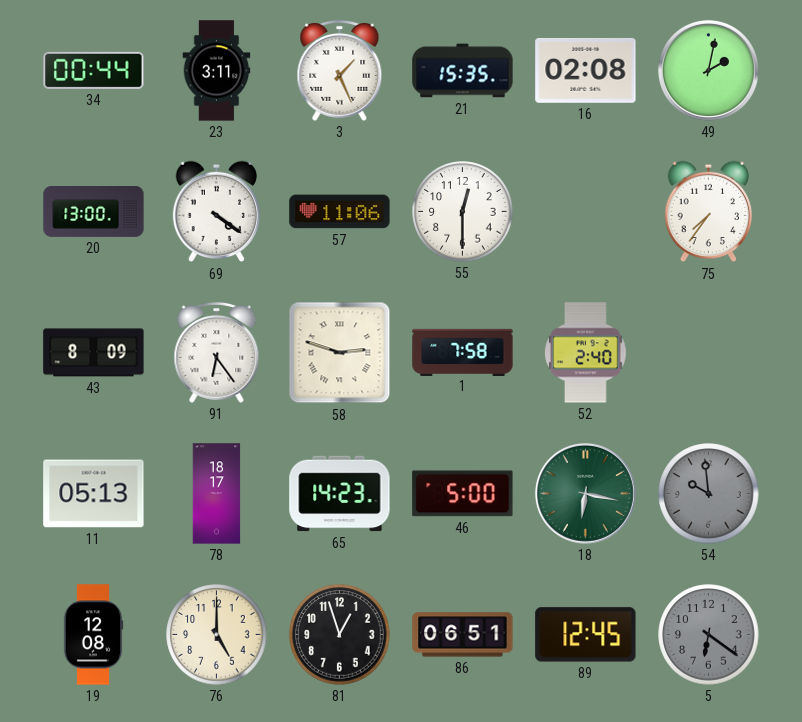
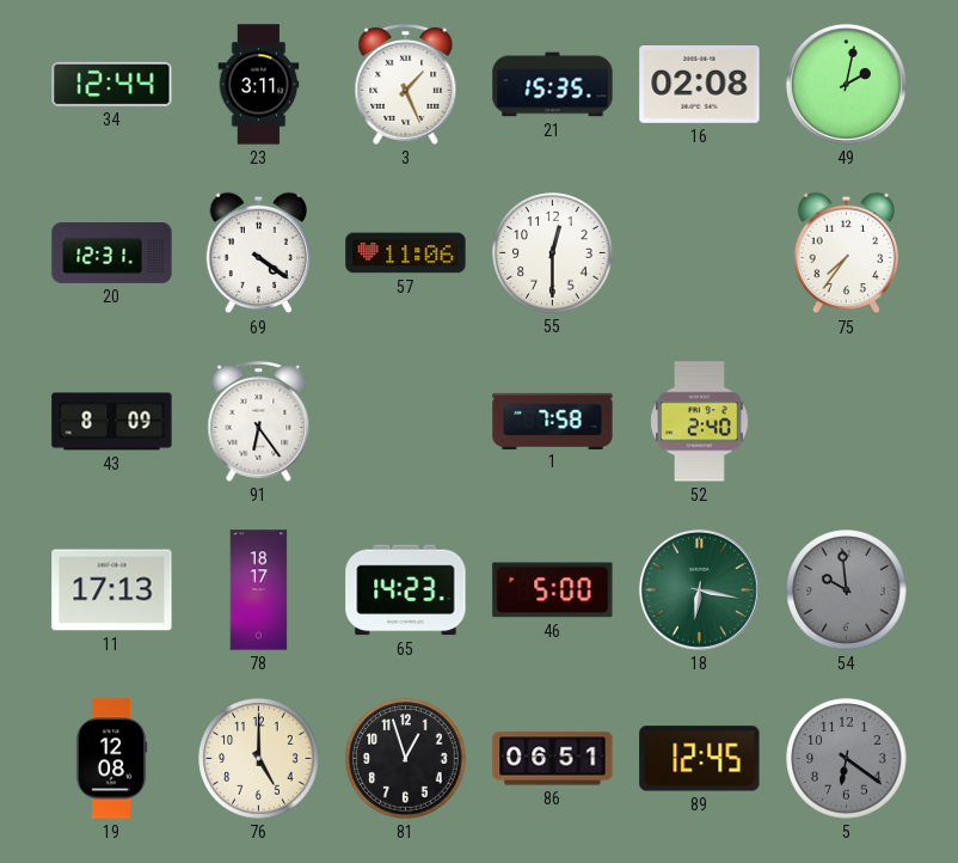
34: 00:44 -> 12:44
20: 13:00 -> 12:31
58: 2:48 -> none
11: 05:13 -> 17:13
